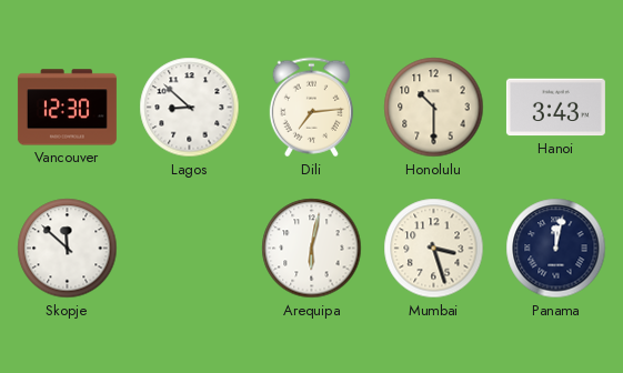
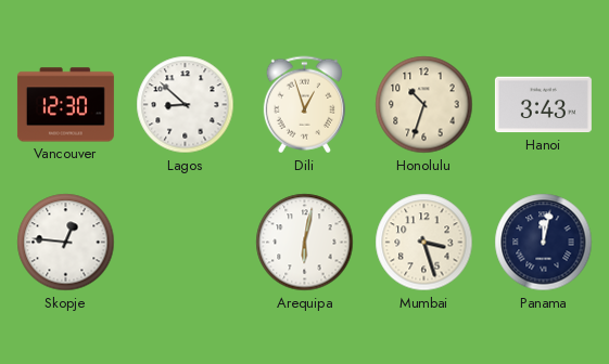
Dili: 7:14 -> 12:57
Honolulu: 10:30 -> 10:33
Skopje: 11:52 -> 12:46
